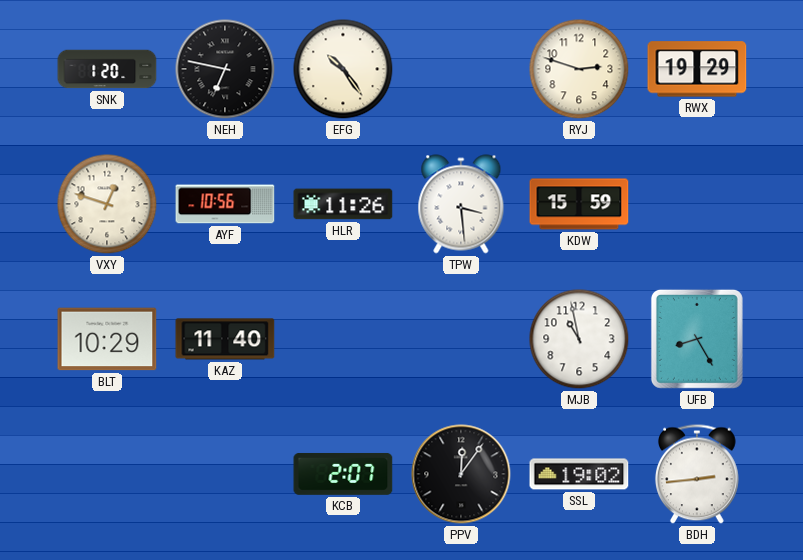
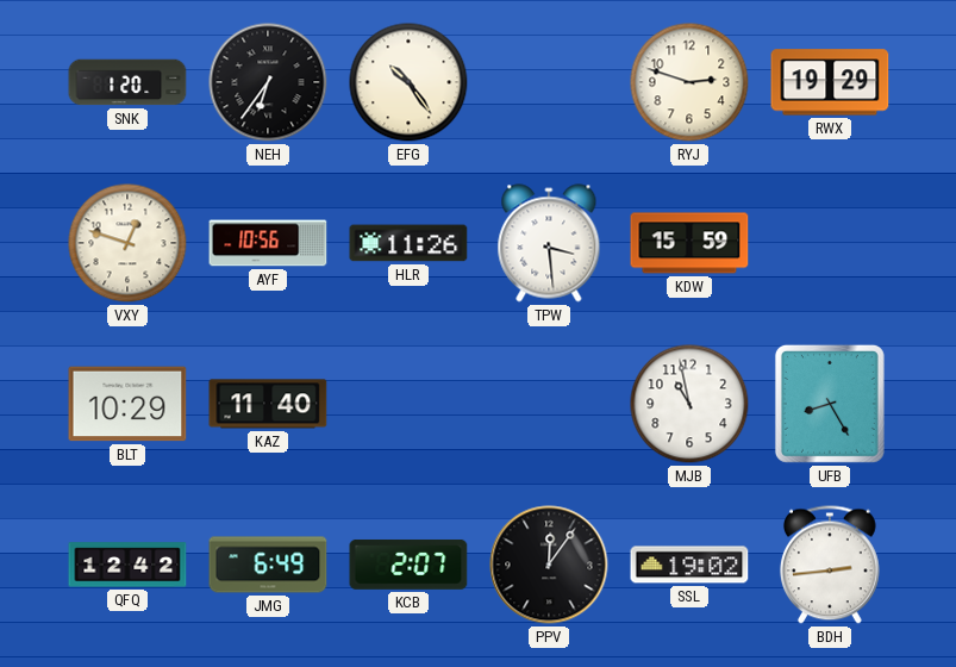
NEH: 6:47 -> 6:36
QFQ: none -> 12:42
JMG: none -> 6:49
